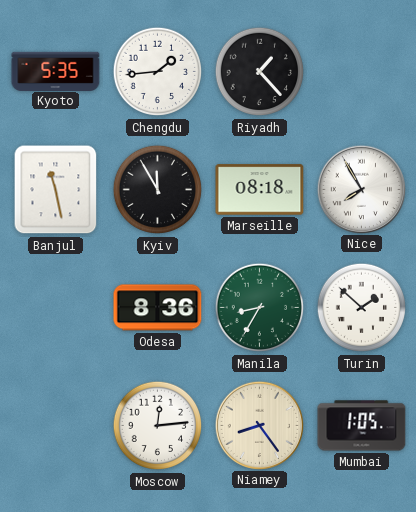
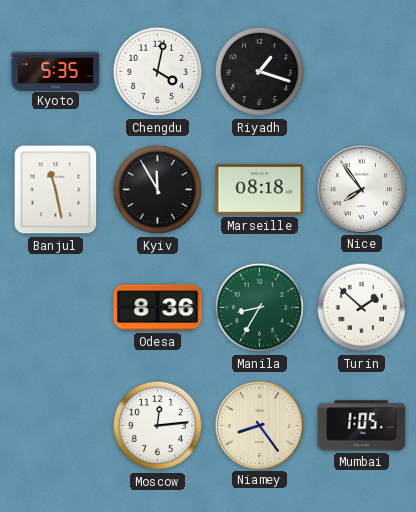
Chengdu: 1:44 -> 4:02
Riyadh: 1:23 -> 1:18
Nice: 7:55 -> 7:54
